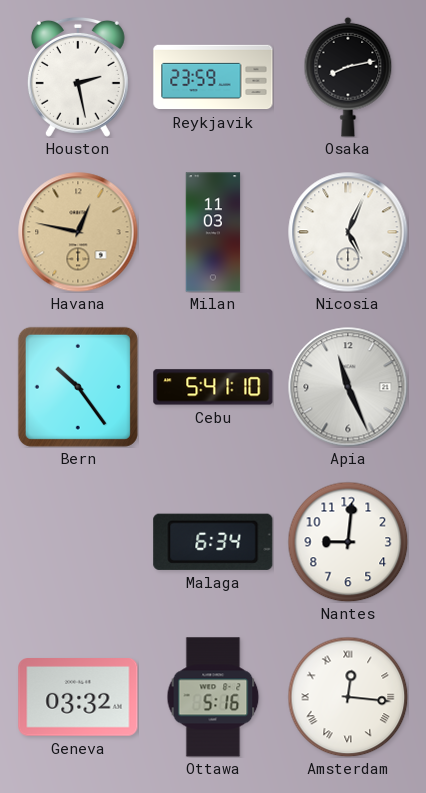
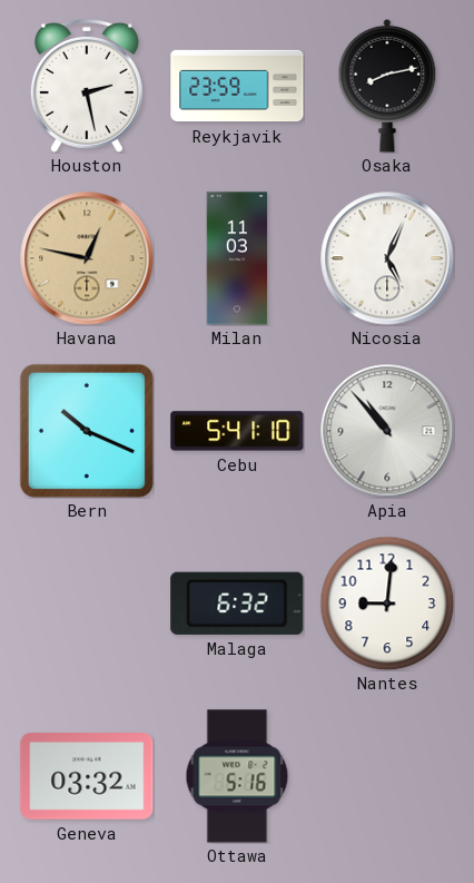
Bern: 10:24 -> 10:19
Apia: 11:26 -> 10:53
Malaga: 6:34 -> 6:32
Amsterdam: 12:16 -> none
